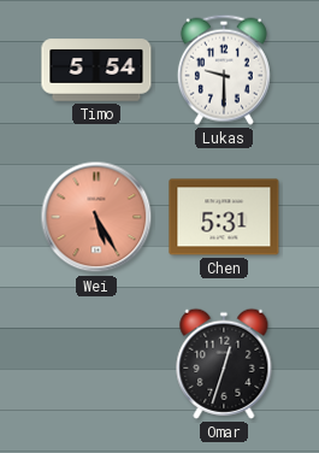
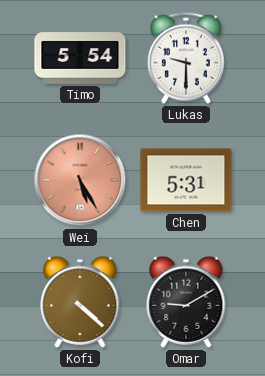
Kofi: none -> 4:22
Omar: 12:33 -> 9:10
